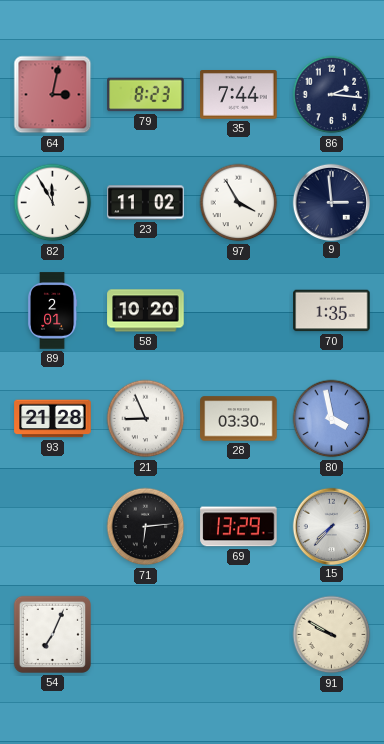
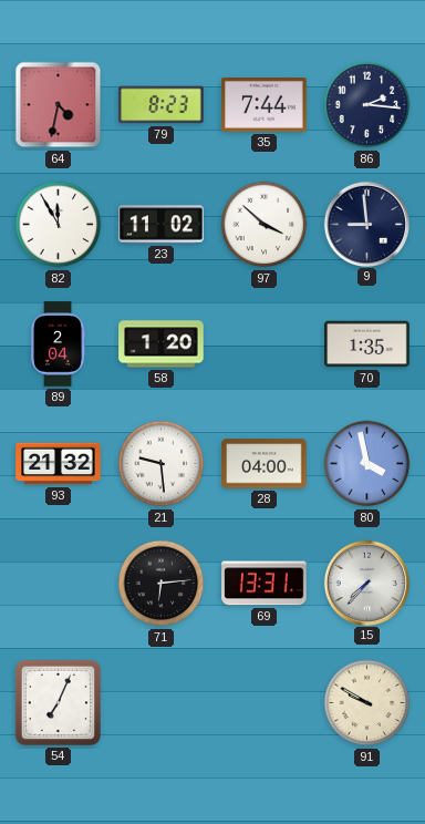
64: 3:02 -> 4:32
97: 3:55 -> 3:52
9: 2:59 -> 8:59
89: 2:01 -> 2:04
58: 10:20 -> 1:20
93: 21:28 -> 21:32
21: 8:56 -> 9:29
28: 03:30 -> 04:00
69: 13:29 -> 13:31
